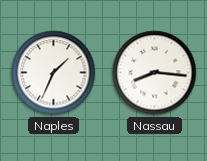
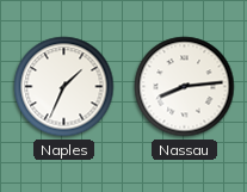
Nassau: 8:16 -> 8:14
